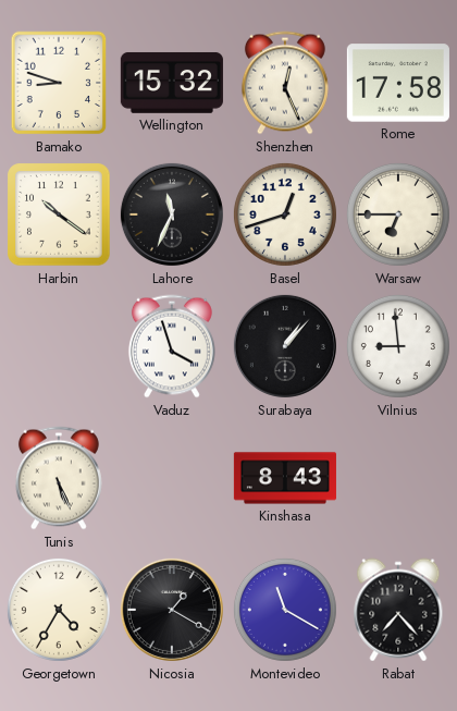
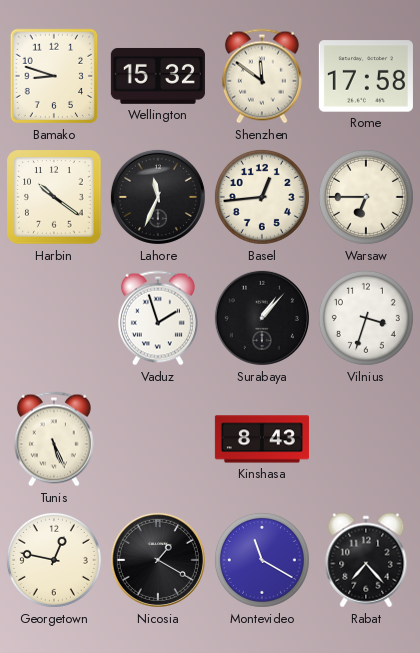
Shenzhen: 12:26 -> 11:51
Basel: 12:42 -> 12:44
Vaduz: 3:57 -> 1:57
Vilnius: 8:59 -> 3:33
Georgetown: 4:35 -> 12:47
